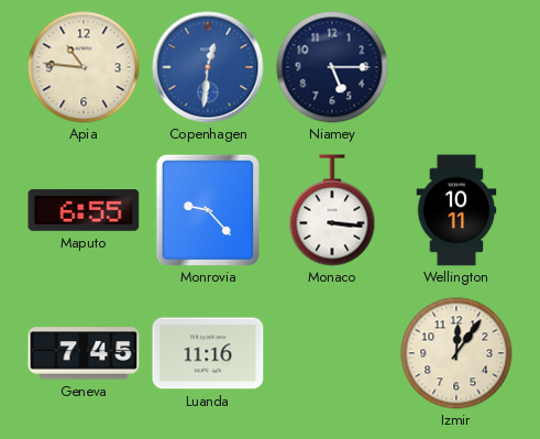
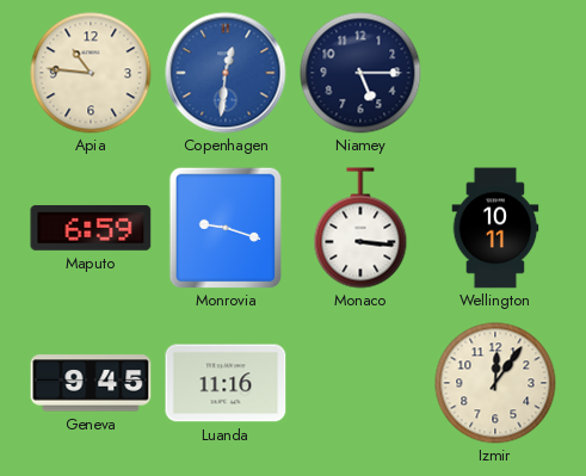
Maputo: 6:55 -> 6:59
Monrovia: 9:23 -> 9:18
Geneva: 7:45 -> 9:45
